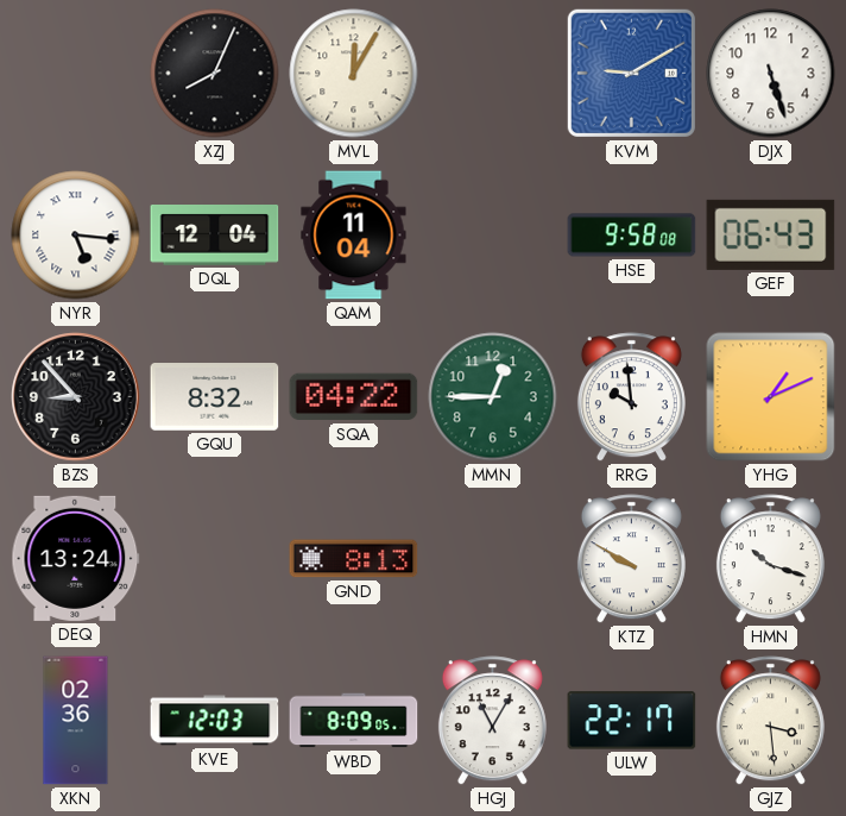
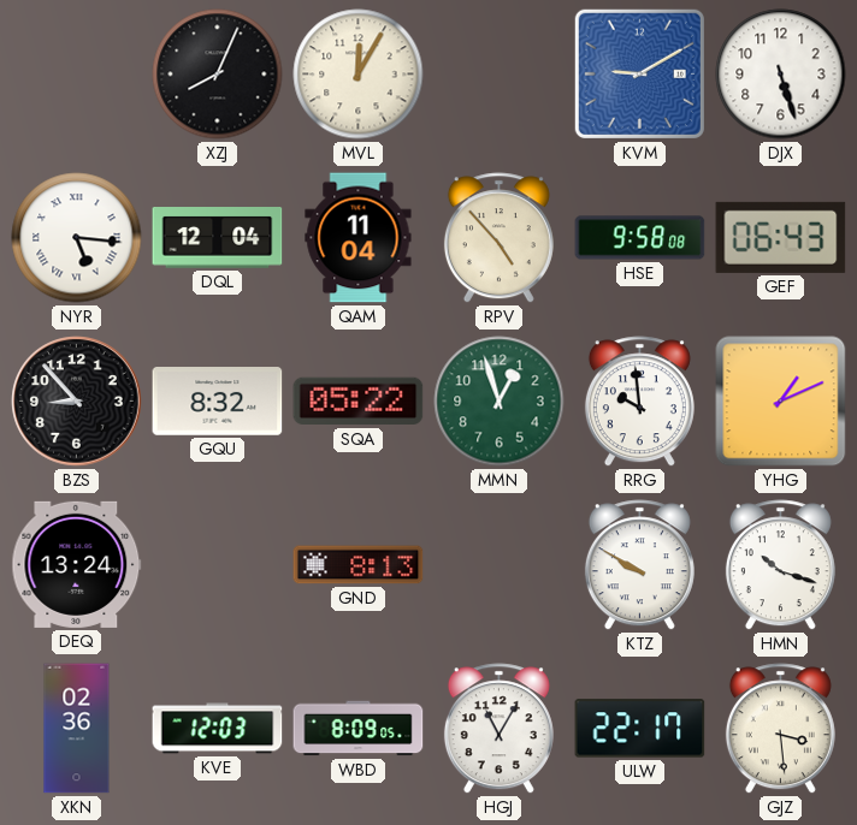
RPV: none -> 4:53
SQA: 04:22 -> 05:22
MMN: 12:45 -> 12:57
